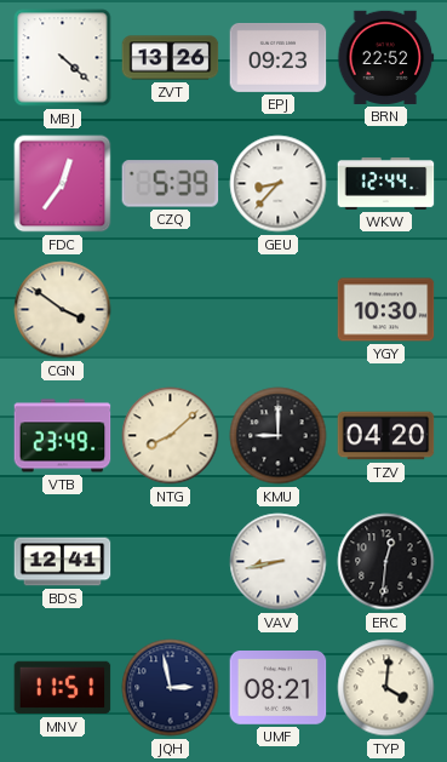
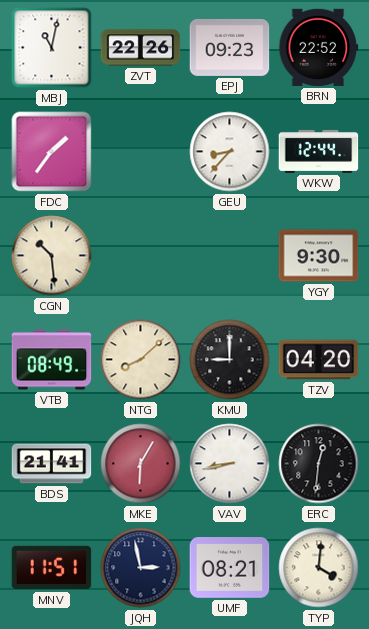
MBJ: 4:22 -> 11:02
ZVT: 13:26 -> 22:26
FDC: 12:36 -> 1:36
CZQ: 5:39 -> none
CGN: 3:51 -> 10:29
YGY: 10:30 -> 9:30
VTB: 23:49 -> 08:49
BDS: 12:41 -> 21:41
MKE: none -> 6:05
